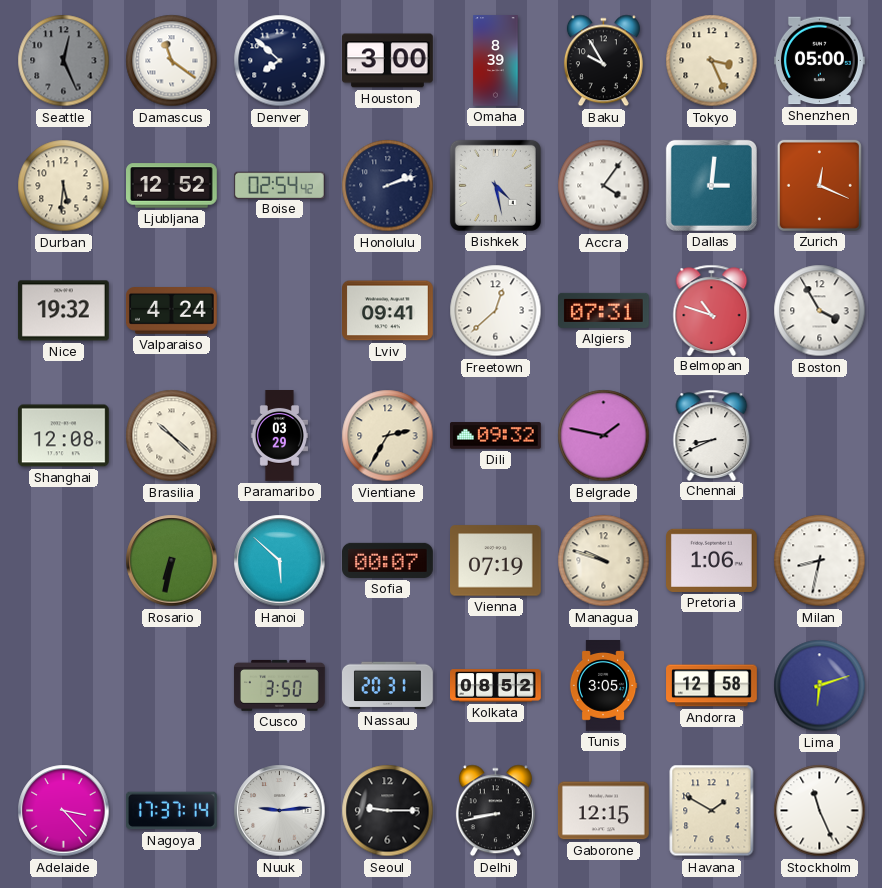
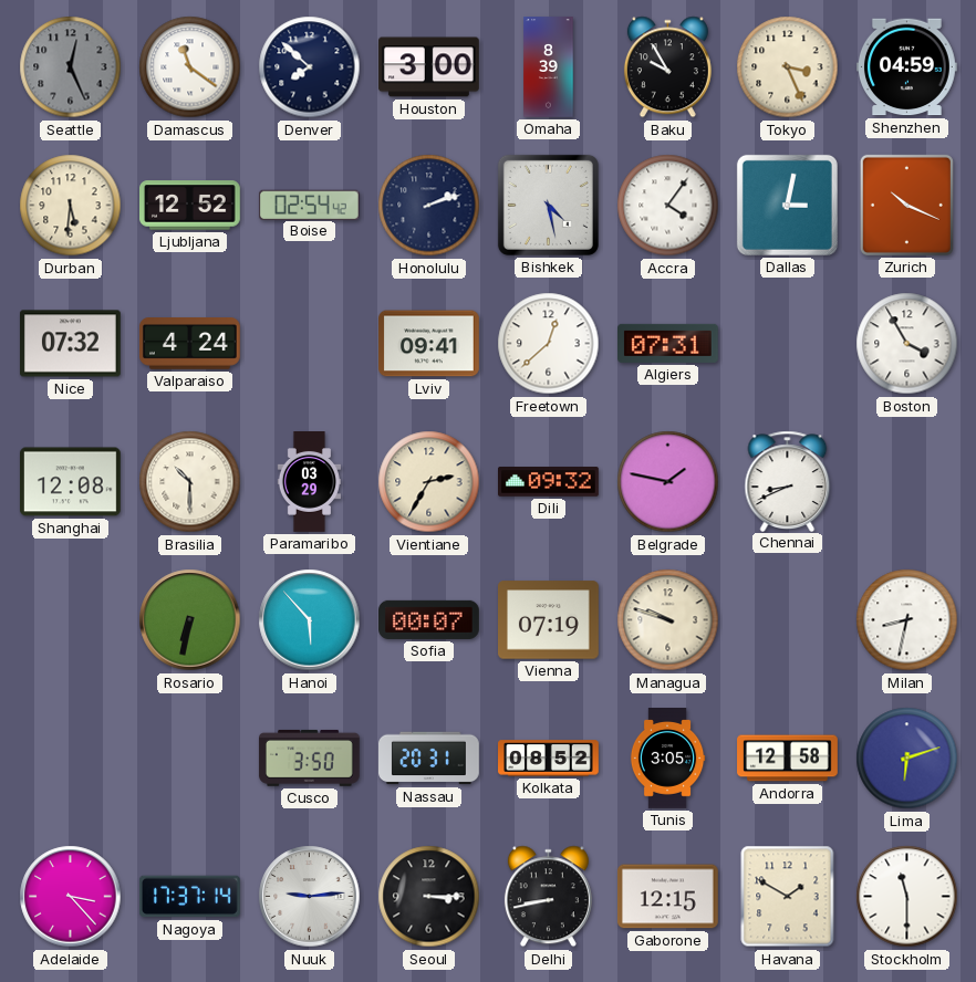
Shenzhen: 05:00 -> 04:59
Dallas: 3:01 -> 3:02
Zurich: 12:19 -> 10:19
Nice: 19:32 -> 07:32
Belmopan: 10:48 -> none
Brasilia: 10:22 -> 10:30
Hanoi: 5:52 -> 5:53
Pretoria: 1:06 -> none
Seoul: 9:15 -> 3:15
Stockholm: 11:26 -> 11:30
